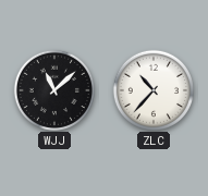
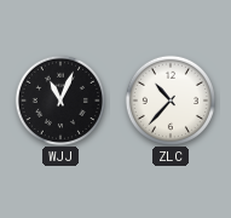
WJJ: 11:08 -> 11:04
